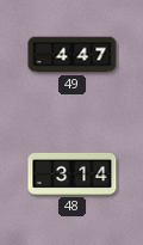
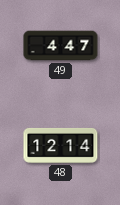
48: 3:14 -> 12:14
